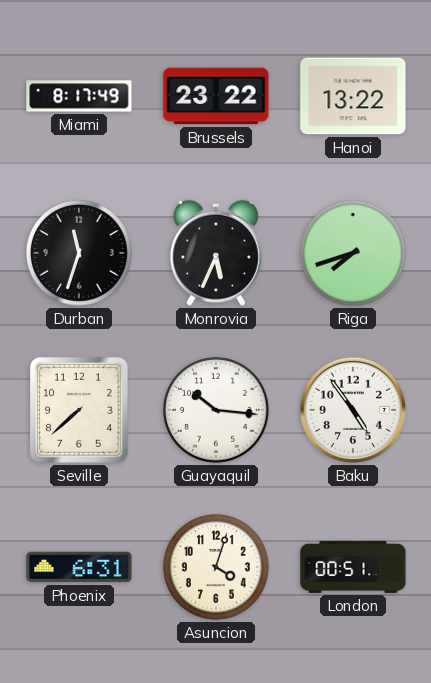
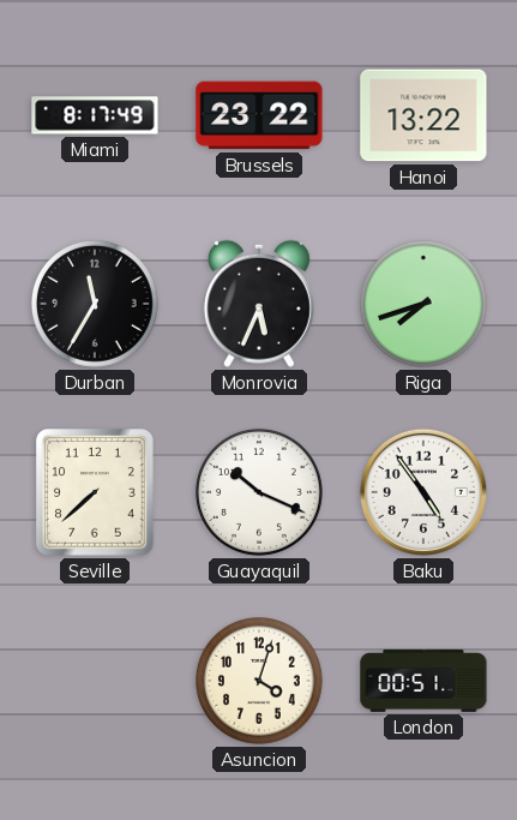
Durban: 11:33 -> 11:35
Guayaquil: 10:16 -> 10:19
Phoenix: 6:31 -> none
